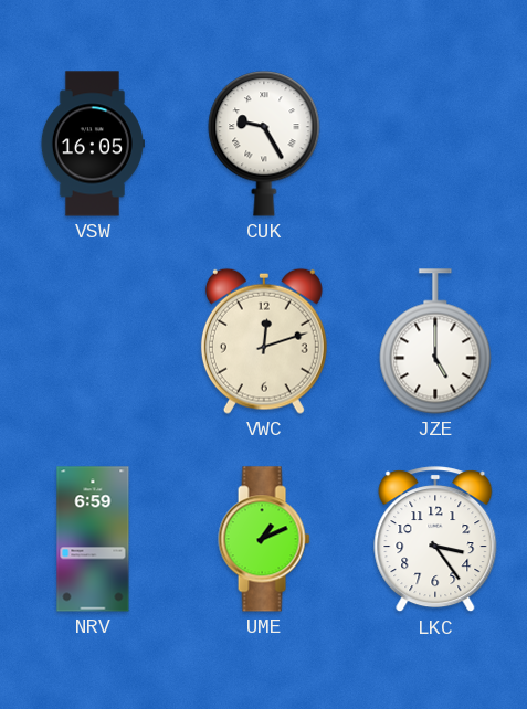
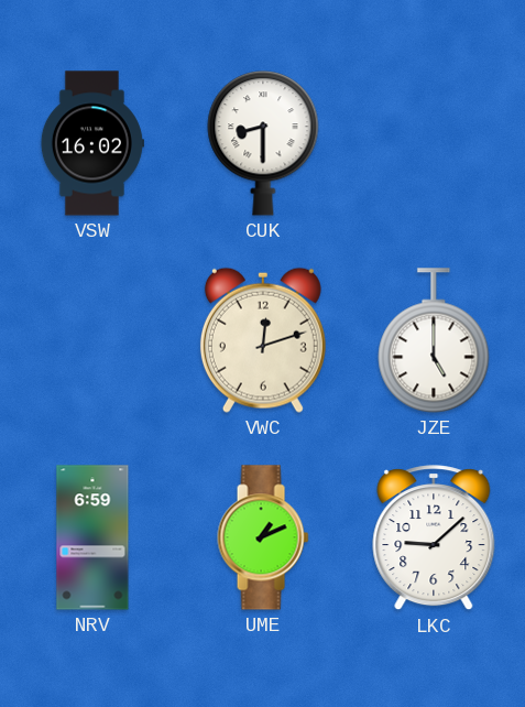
VSW: 16:05 -> 16:02
CUK: 9:25 -> 8:30
LKC: 3:24 -> 9:08
